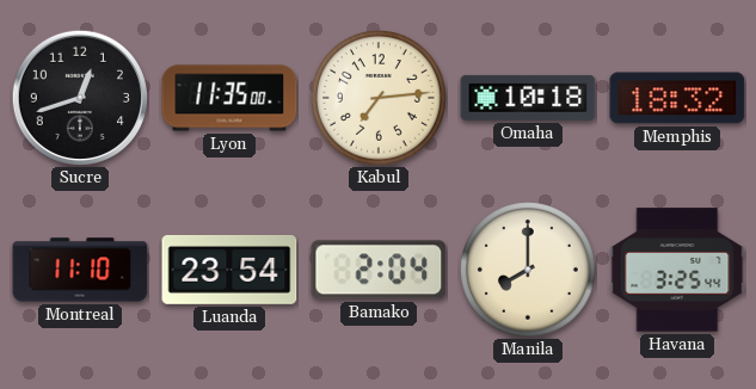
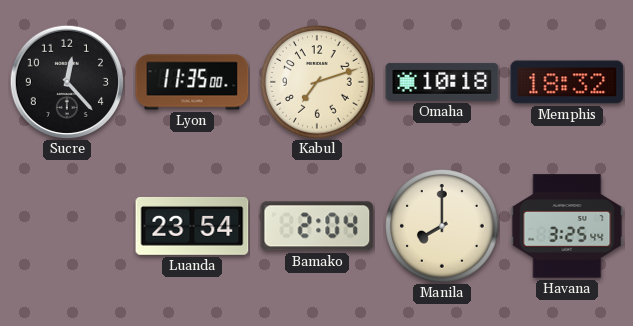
Sucre: 12:42 -> 12:23
Kabul: 7:14 -> 7:12
Montreal: 11:10 -> none
